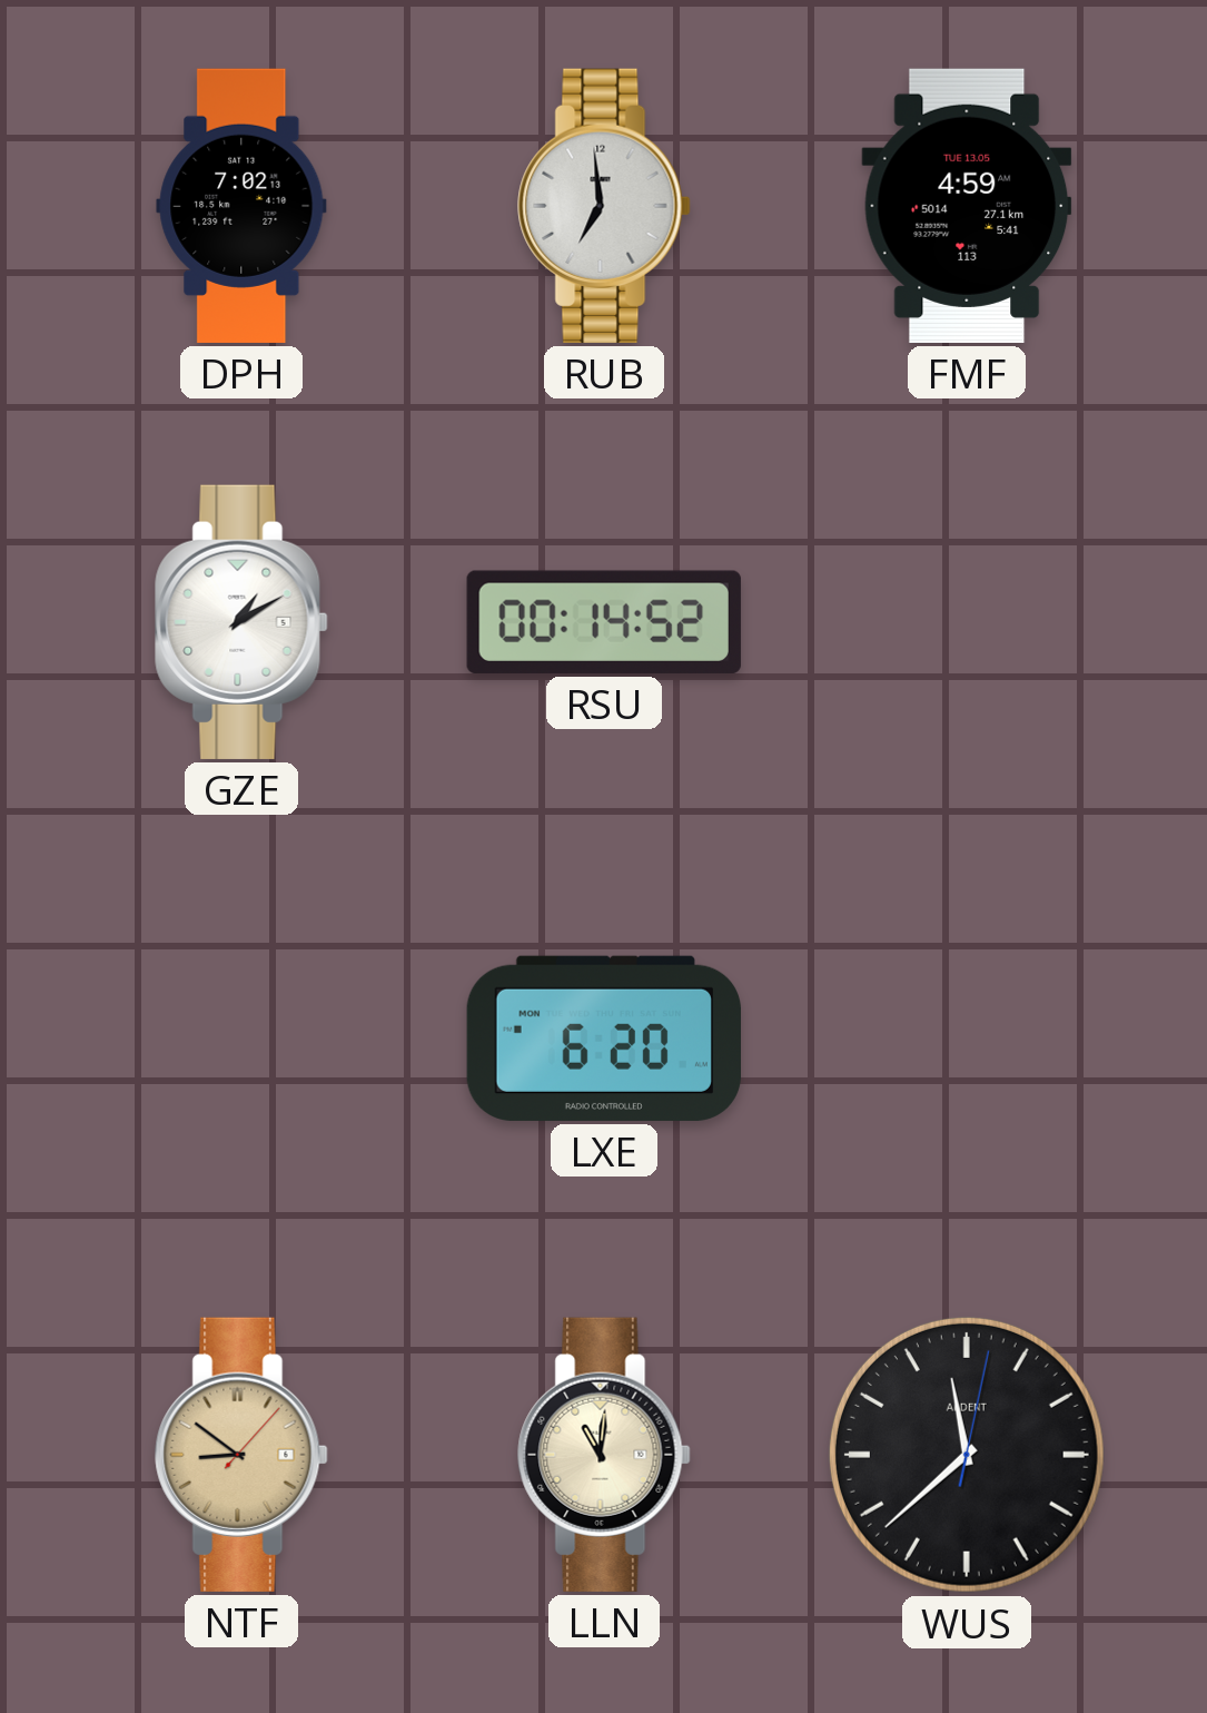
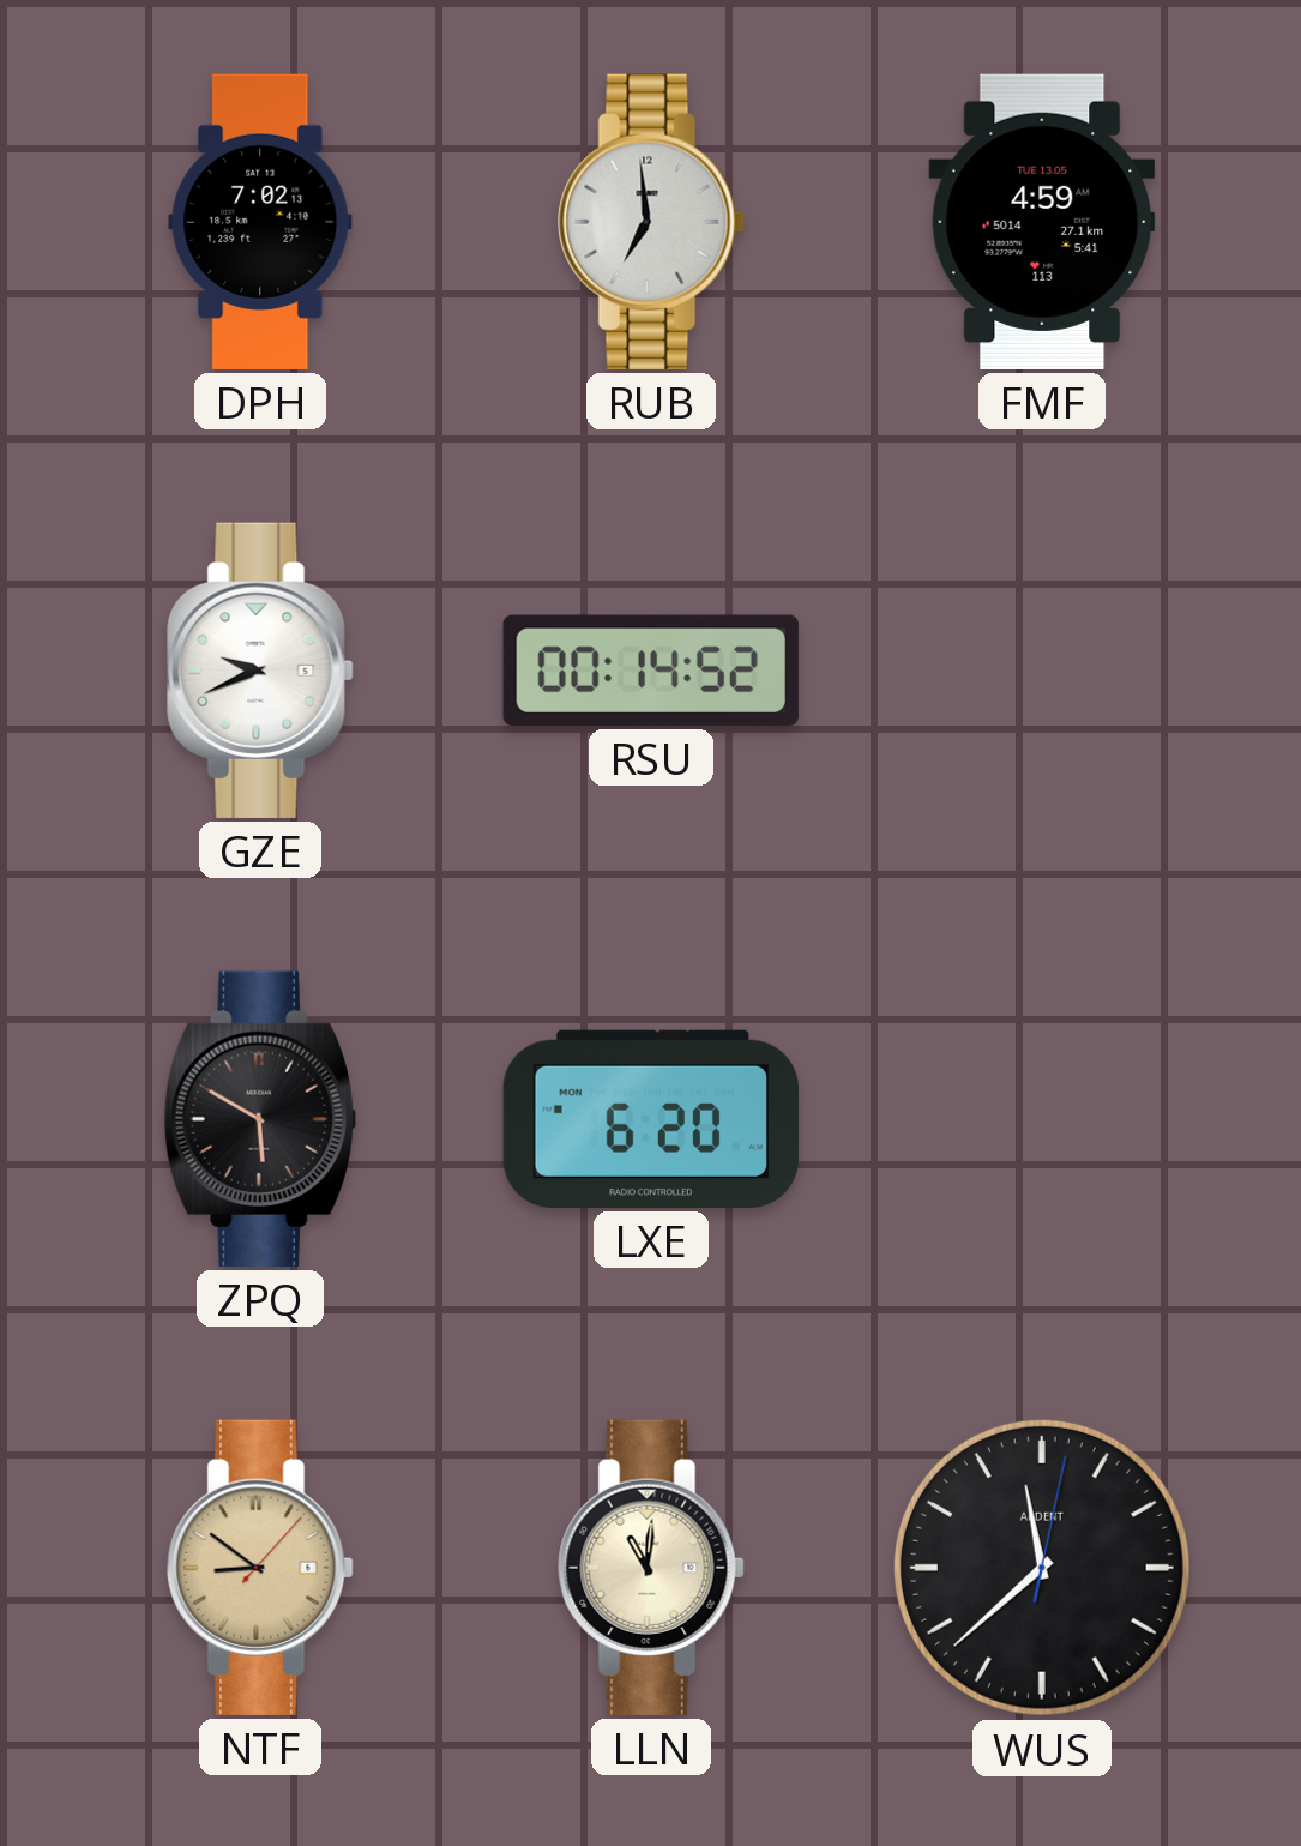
GZE: 1:10 -> 9:41
ZPQ: none -> 5:50
